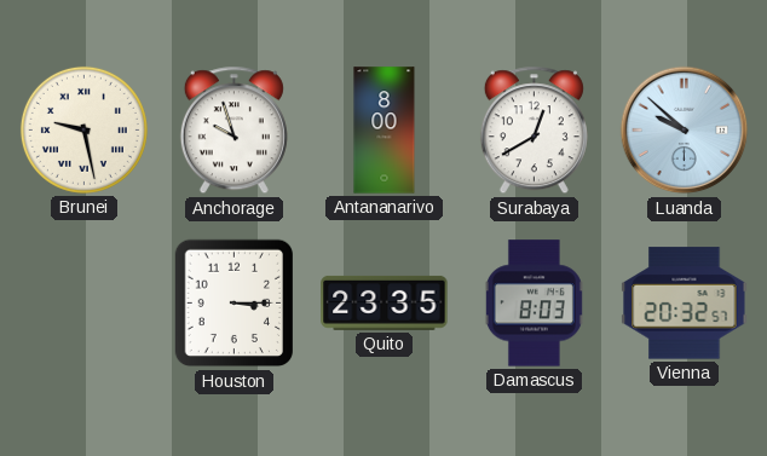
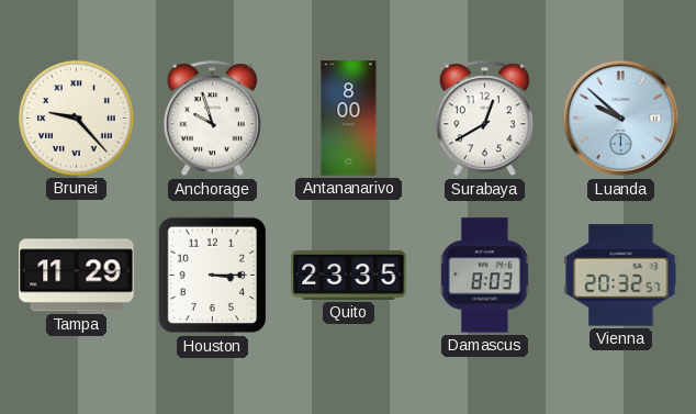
Brunei: 9:28 -> 9:23
Tampa: none -> 11:29
